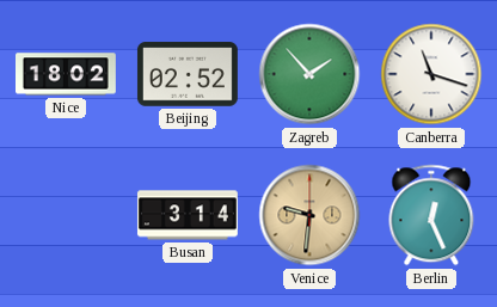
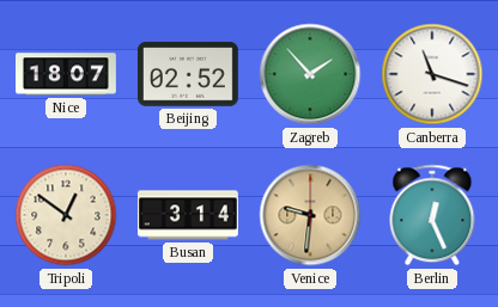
Nice: 18:02 -> 18:07
Tripoli: none -> 12:51
